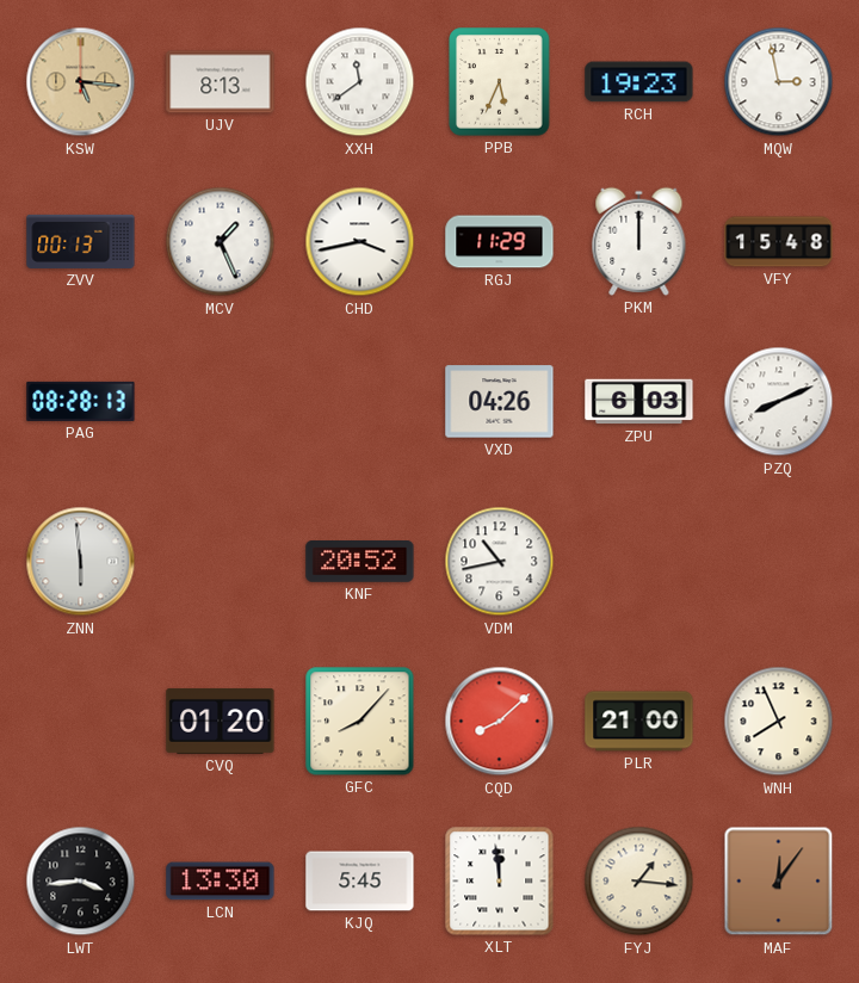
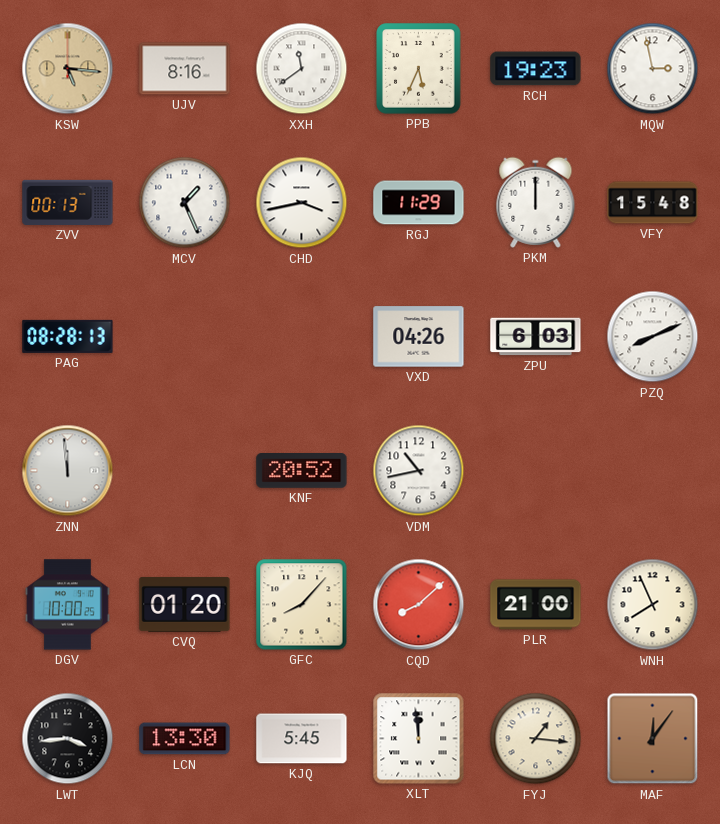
UJV: 8:13 -> 8:16
ZNN: 5:59 -> 11:59
DGV: none -> 10:00
